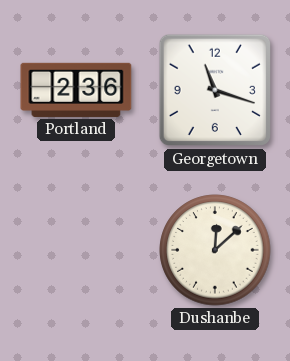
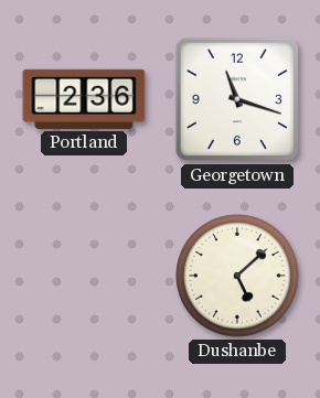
Dushanbe: 12:08 -> 5:08
